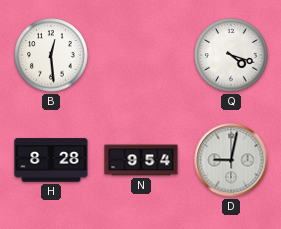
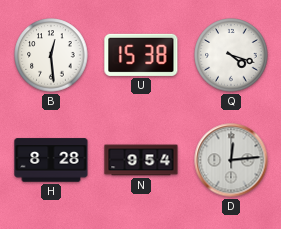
U: none -> 15:38
D: 9:02 -> 12:14
